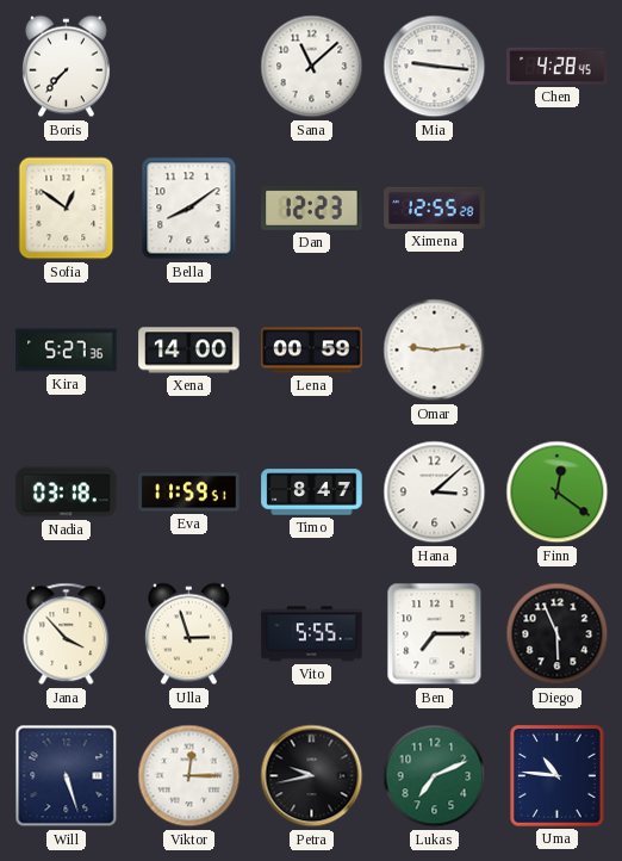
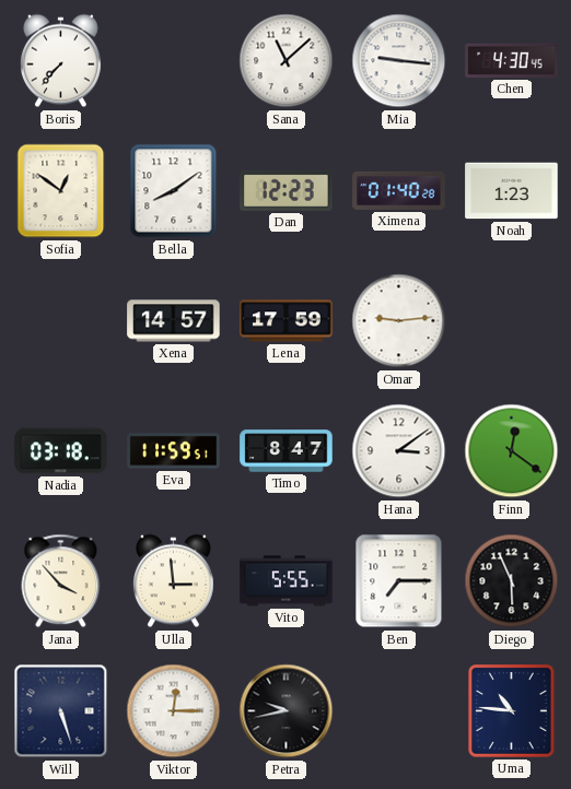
Chen: 4:28 -> 4:30
Ximena: 12:55 -> 01:40
Noah: none -> 1:23
Kira: 5:27 -> none
Xena: 14:00 -> 14:57
Lena: 00:59 -> 17:59
Hana: 3:08 -> 3:09
Ulla: 2:57 -> 2:59
Lukas: 7:11 -> none
